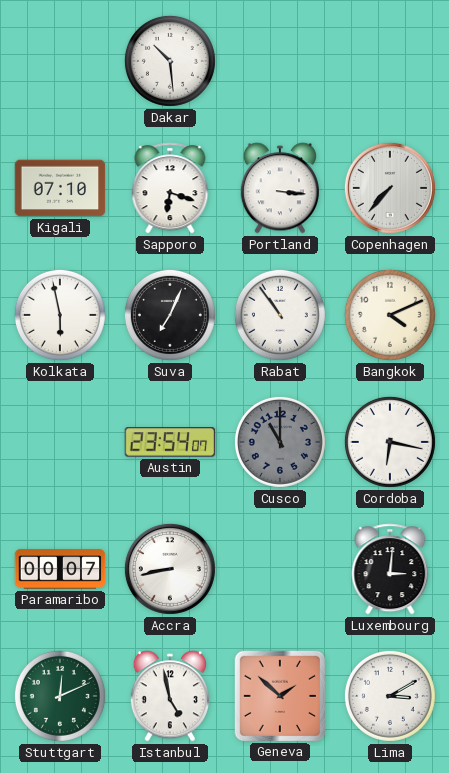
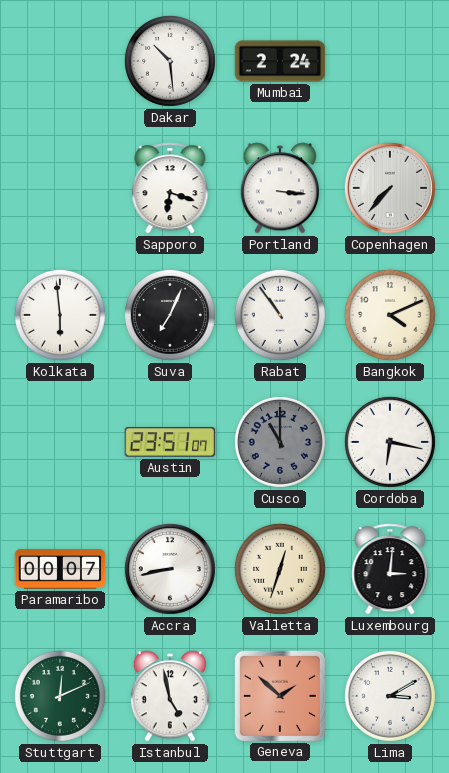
Mumbai: none -> 2:24
Kigali: 07:10 -> none
Kolkata: 5:58 -> 5:59
Austin: 23:54 -> 23:51
Valletta: none -> 12:33
